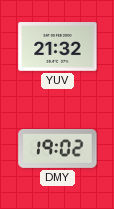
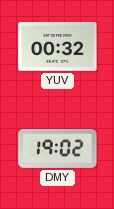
YUV: 21:32 -> 00:32
